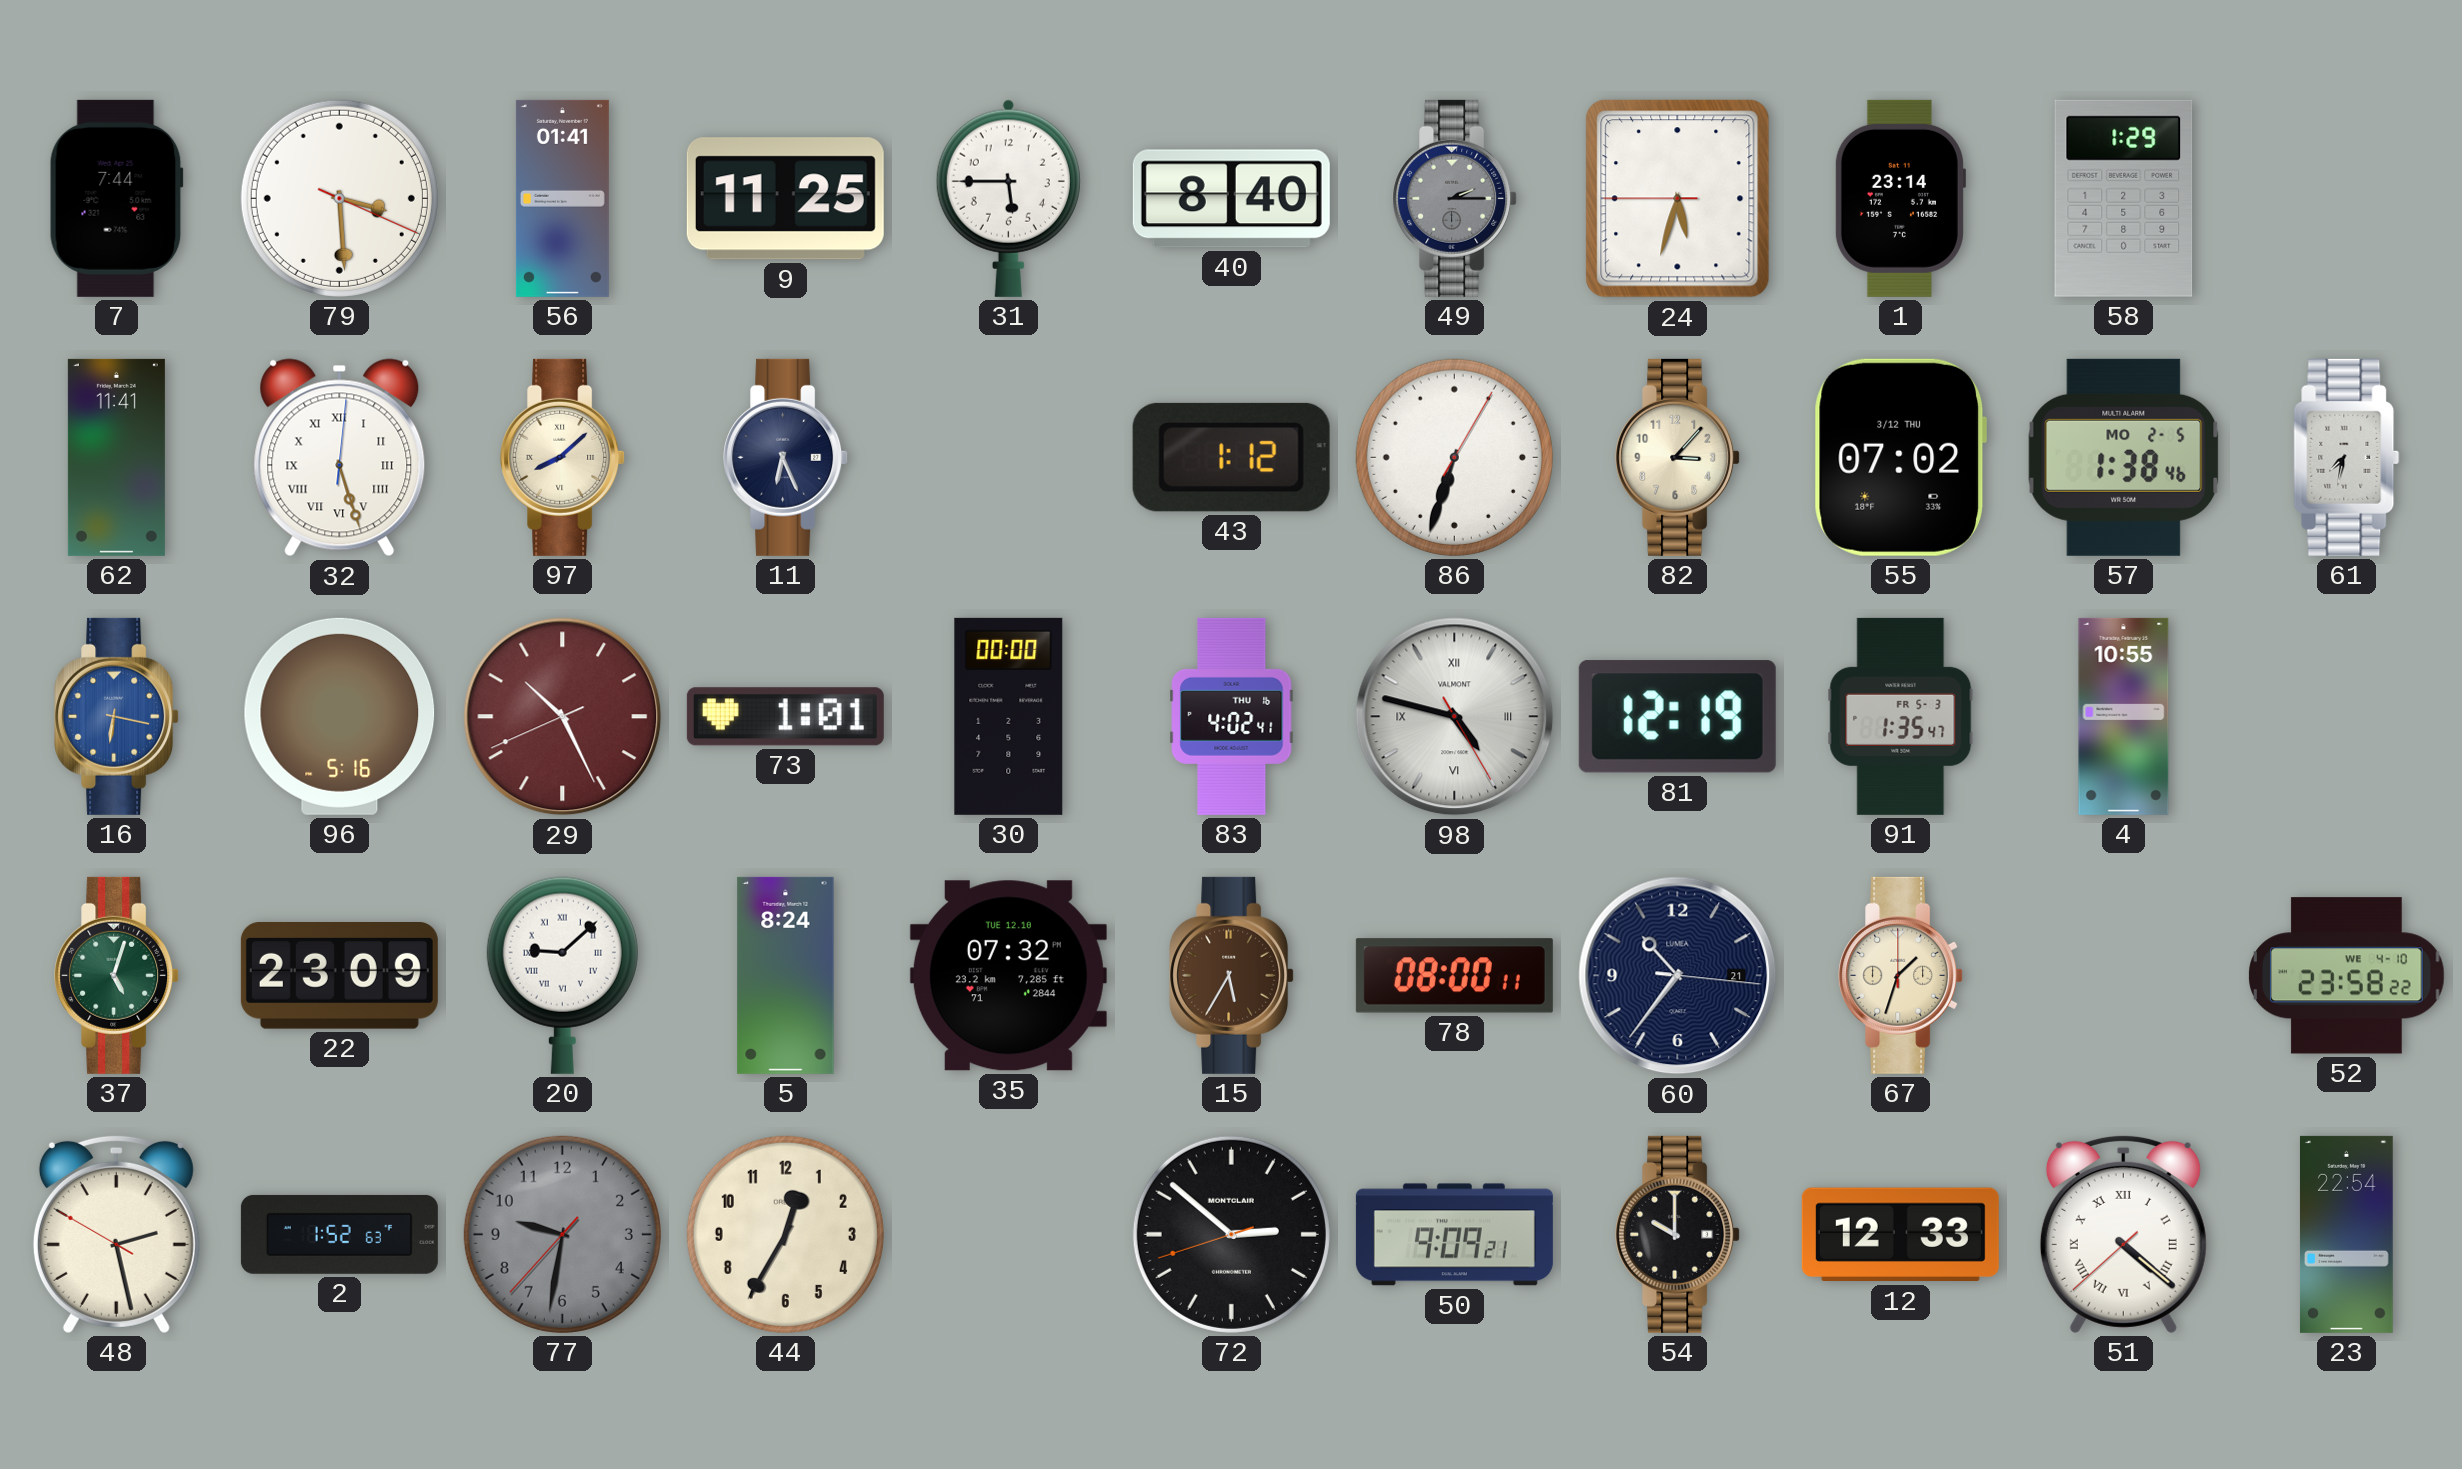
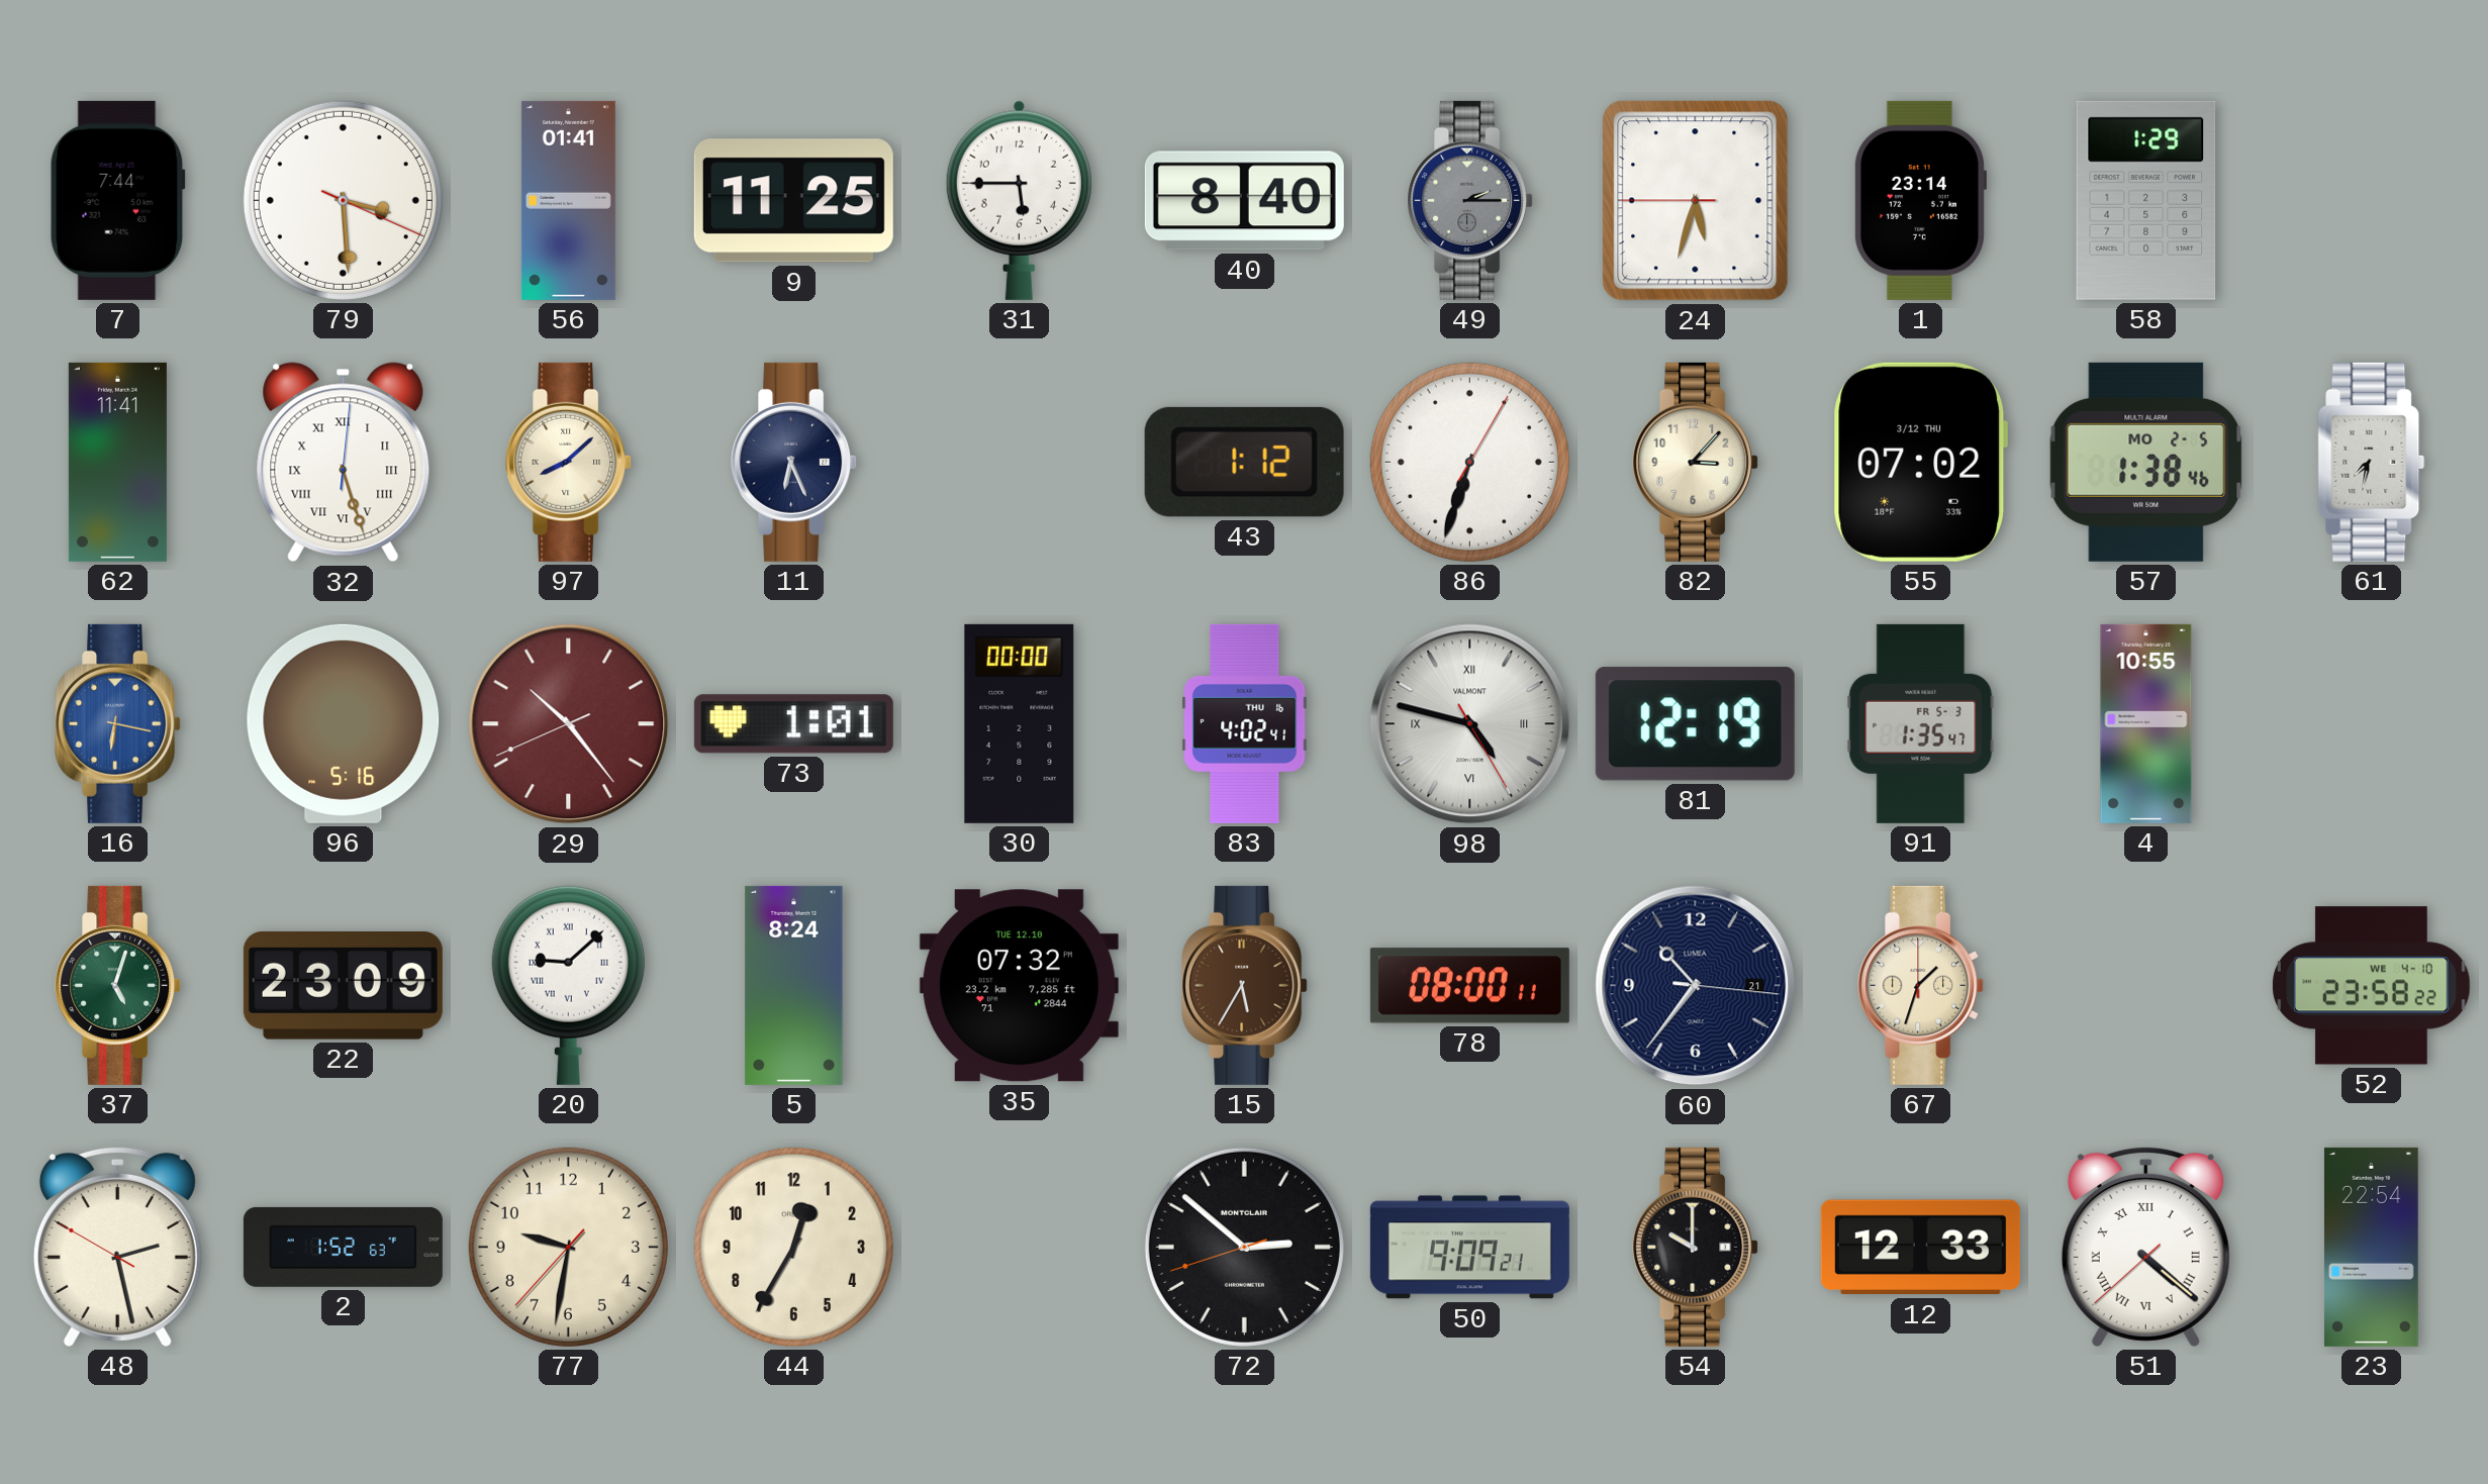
29: 10:25 -> 10:23
77 dial: grey -> cream
